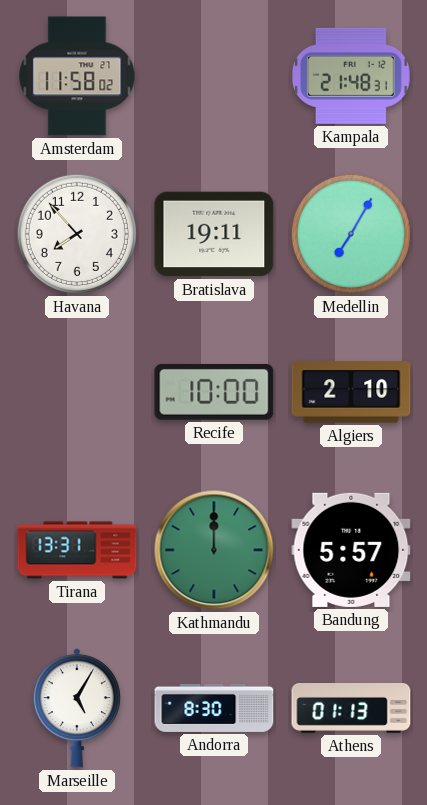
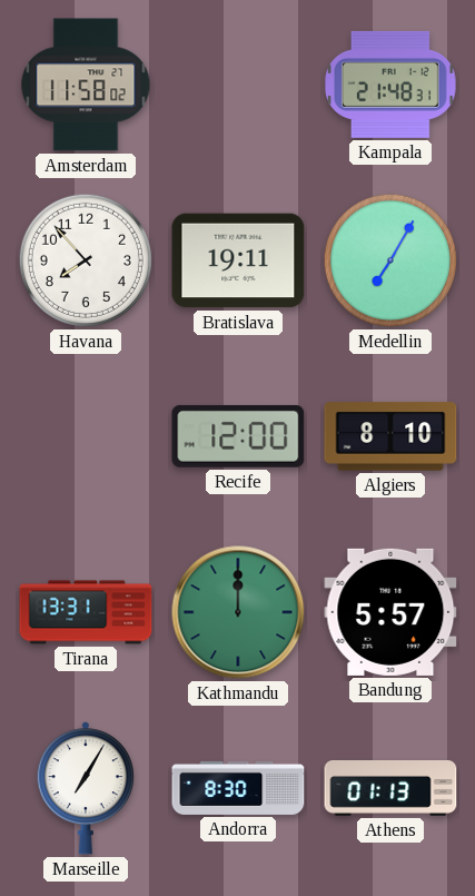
Recife: 10:00 -> 12:00
Algiers: 2:10 -> 8:10
Marseille: 5:05 -> 7:05
